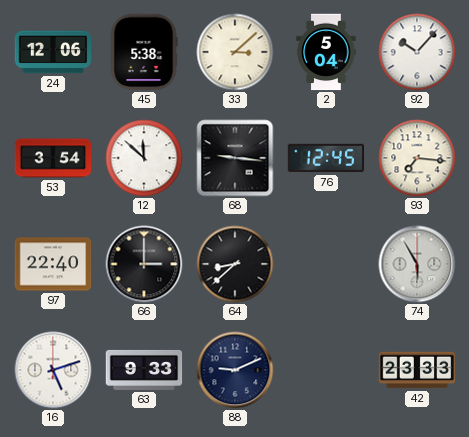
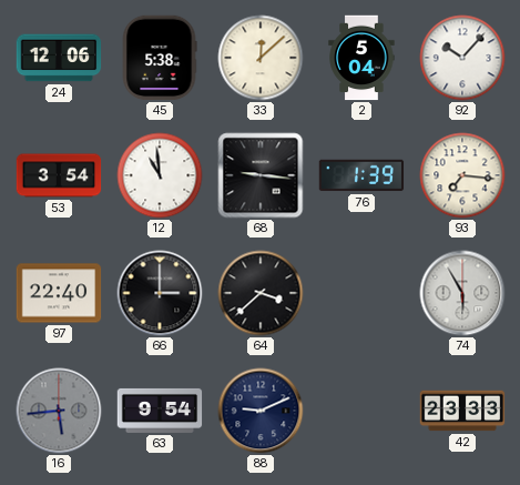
33: 3:08 -> 12:08
12: 11:52 -> 10:59
76: 12:45 -> 1:39
64: 8:38 -> 3:38
16: 5:12 -> 5:44
16 dial: white -> grey
63: 9:33 -> 9:54
